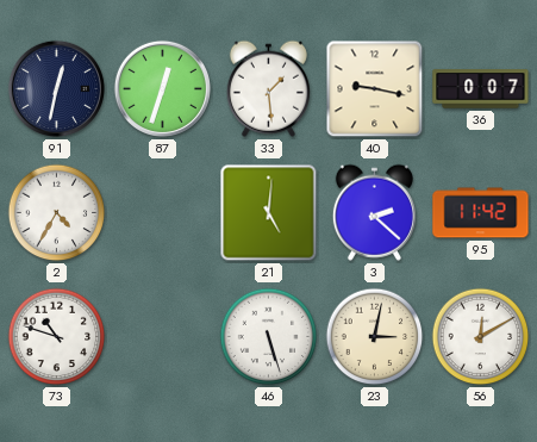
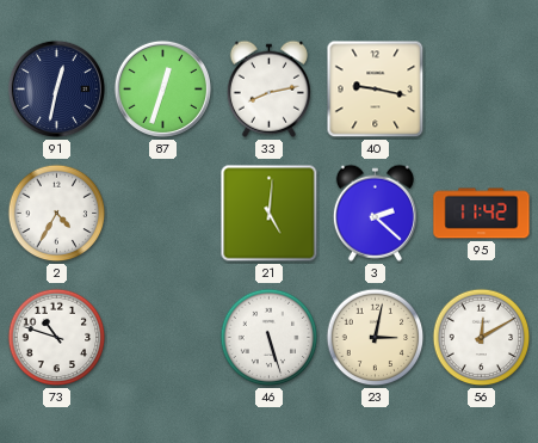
33: 1:29 -> 8:13
36: 0:07 -> none
